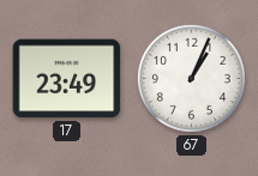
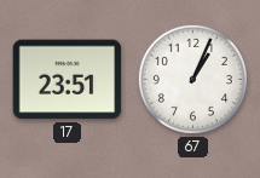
17: 23:49 -> 23:51
